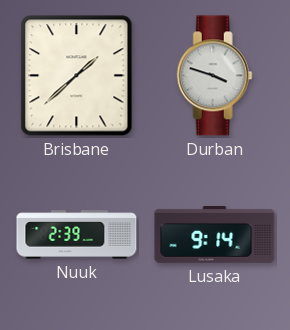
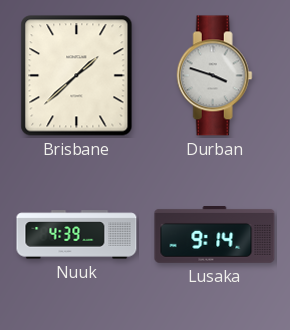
Nuuk: 2:39 -> 4:39
